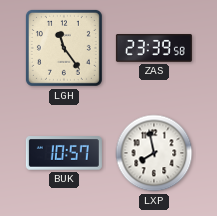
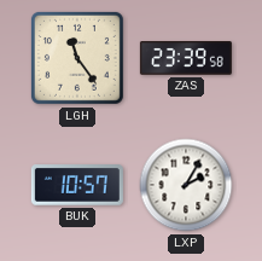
LXP: 7:58 -> 2:05
